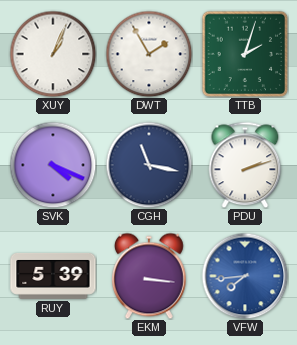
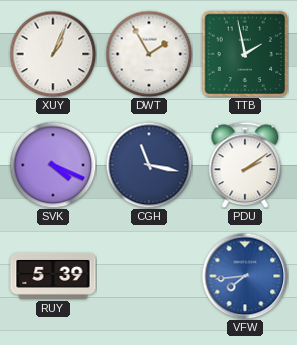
TTB: 2:03 -> 1:58
PDU: 2:12 -> 2:09
EKM: 3:16 -> none
